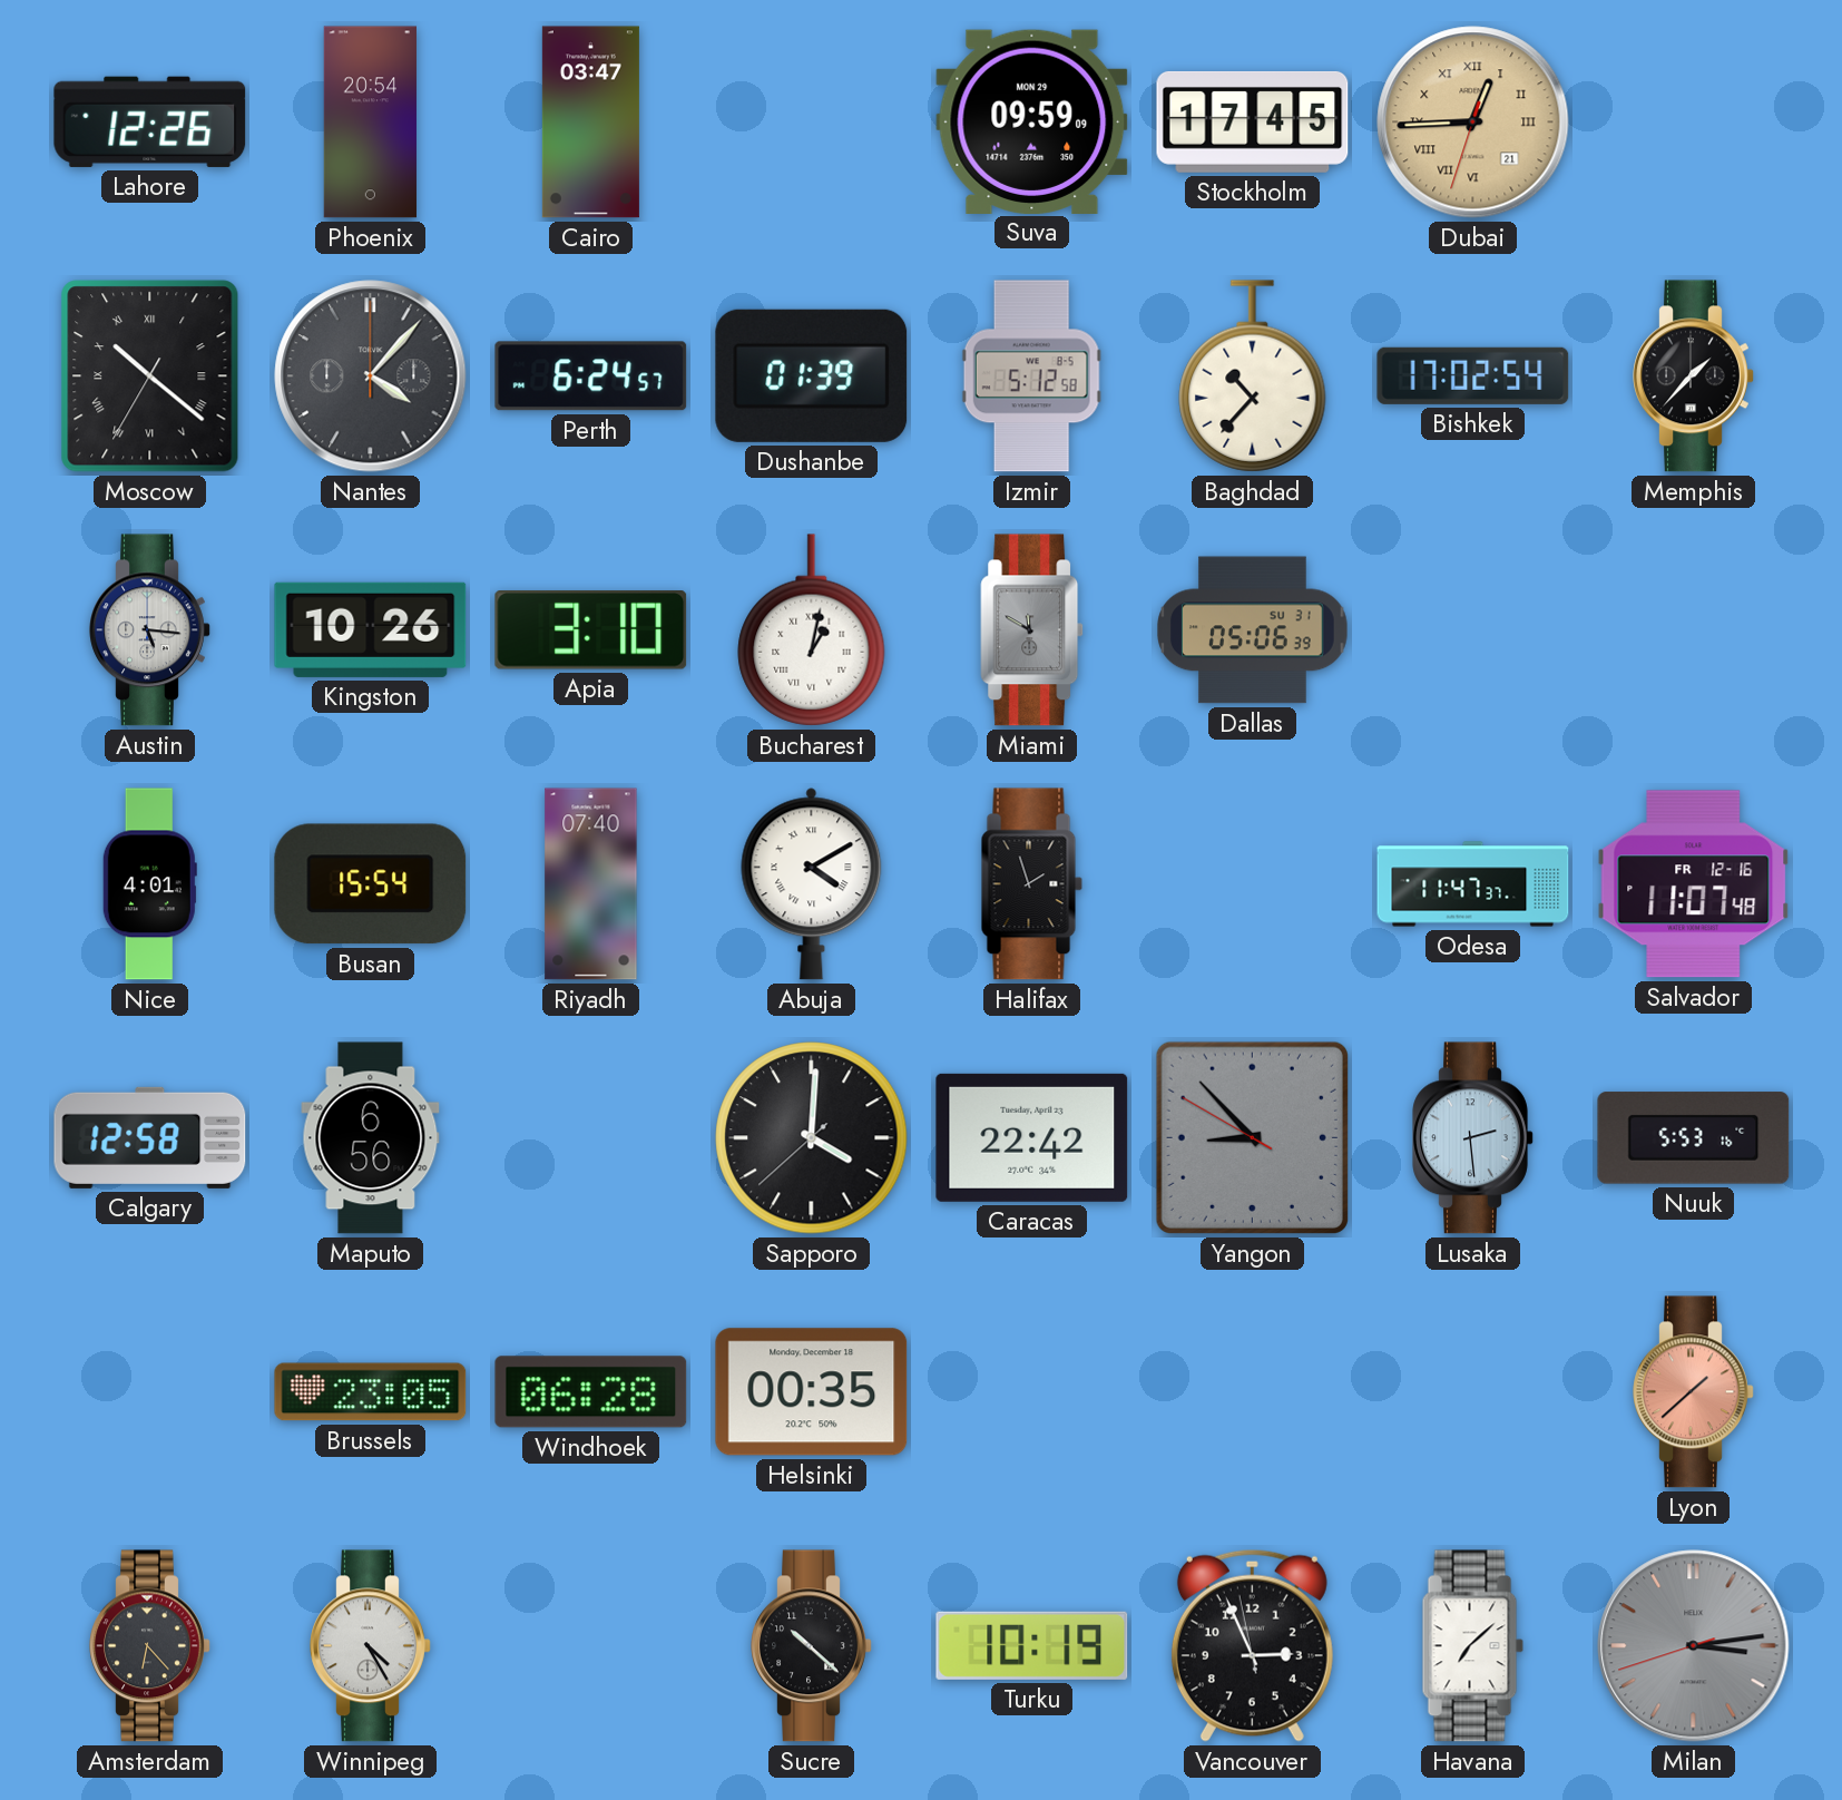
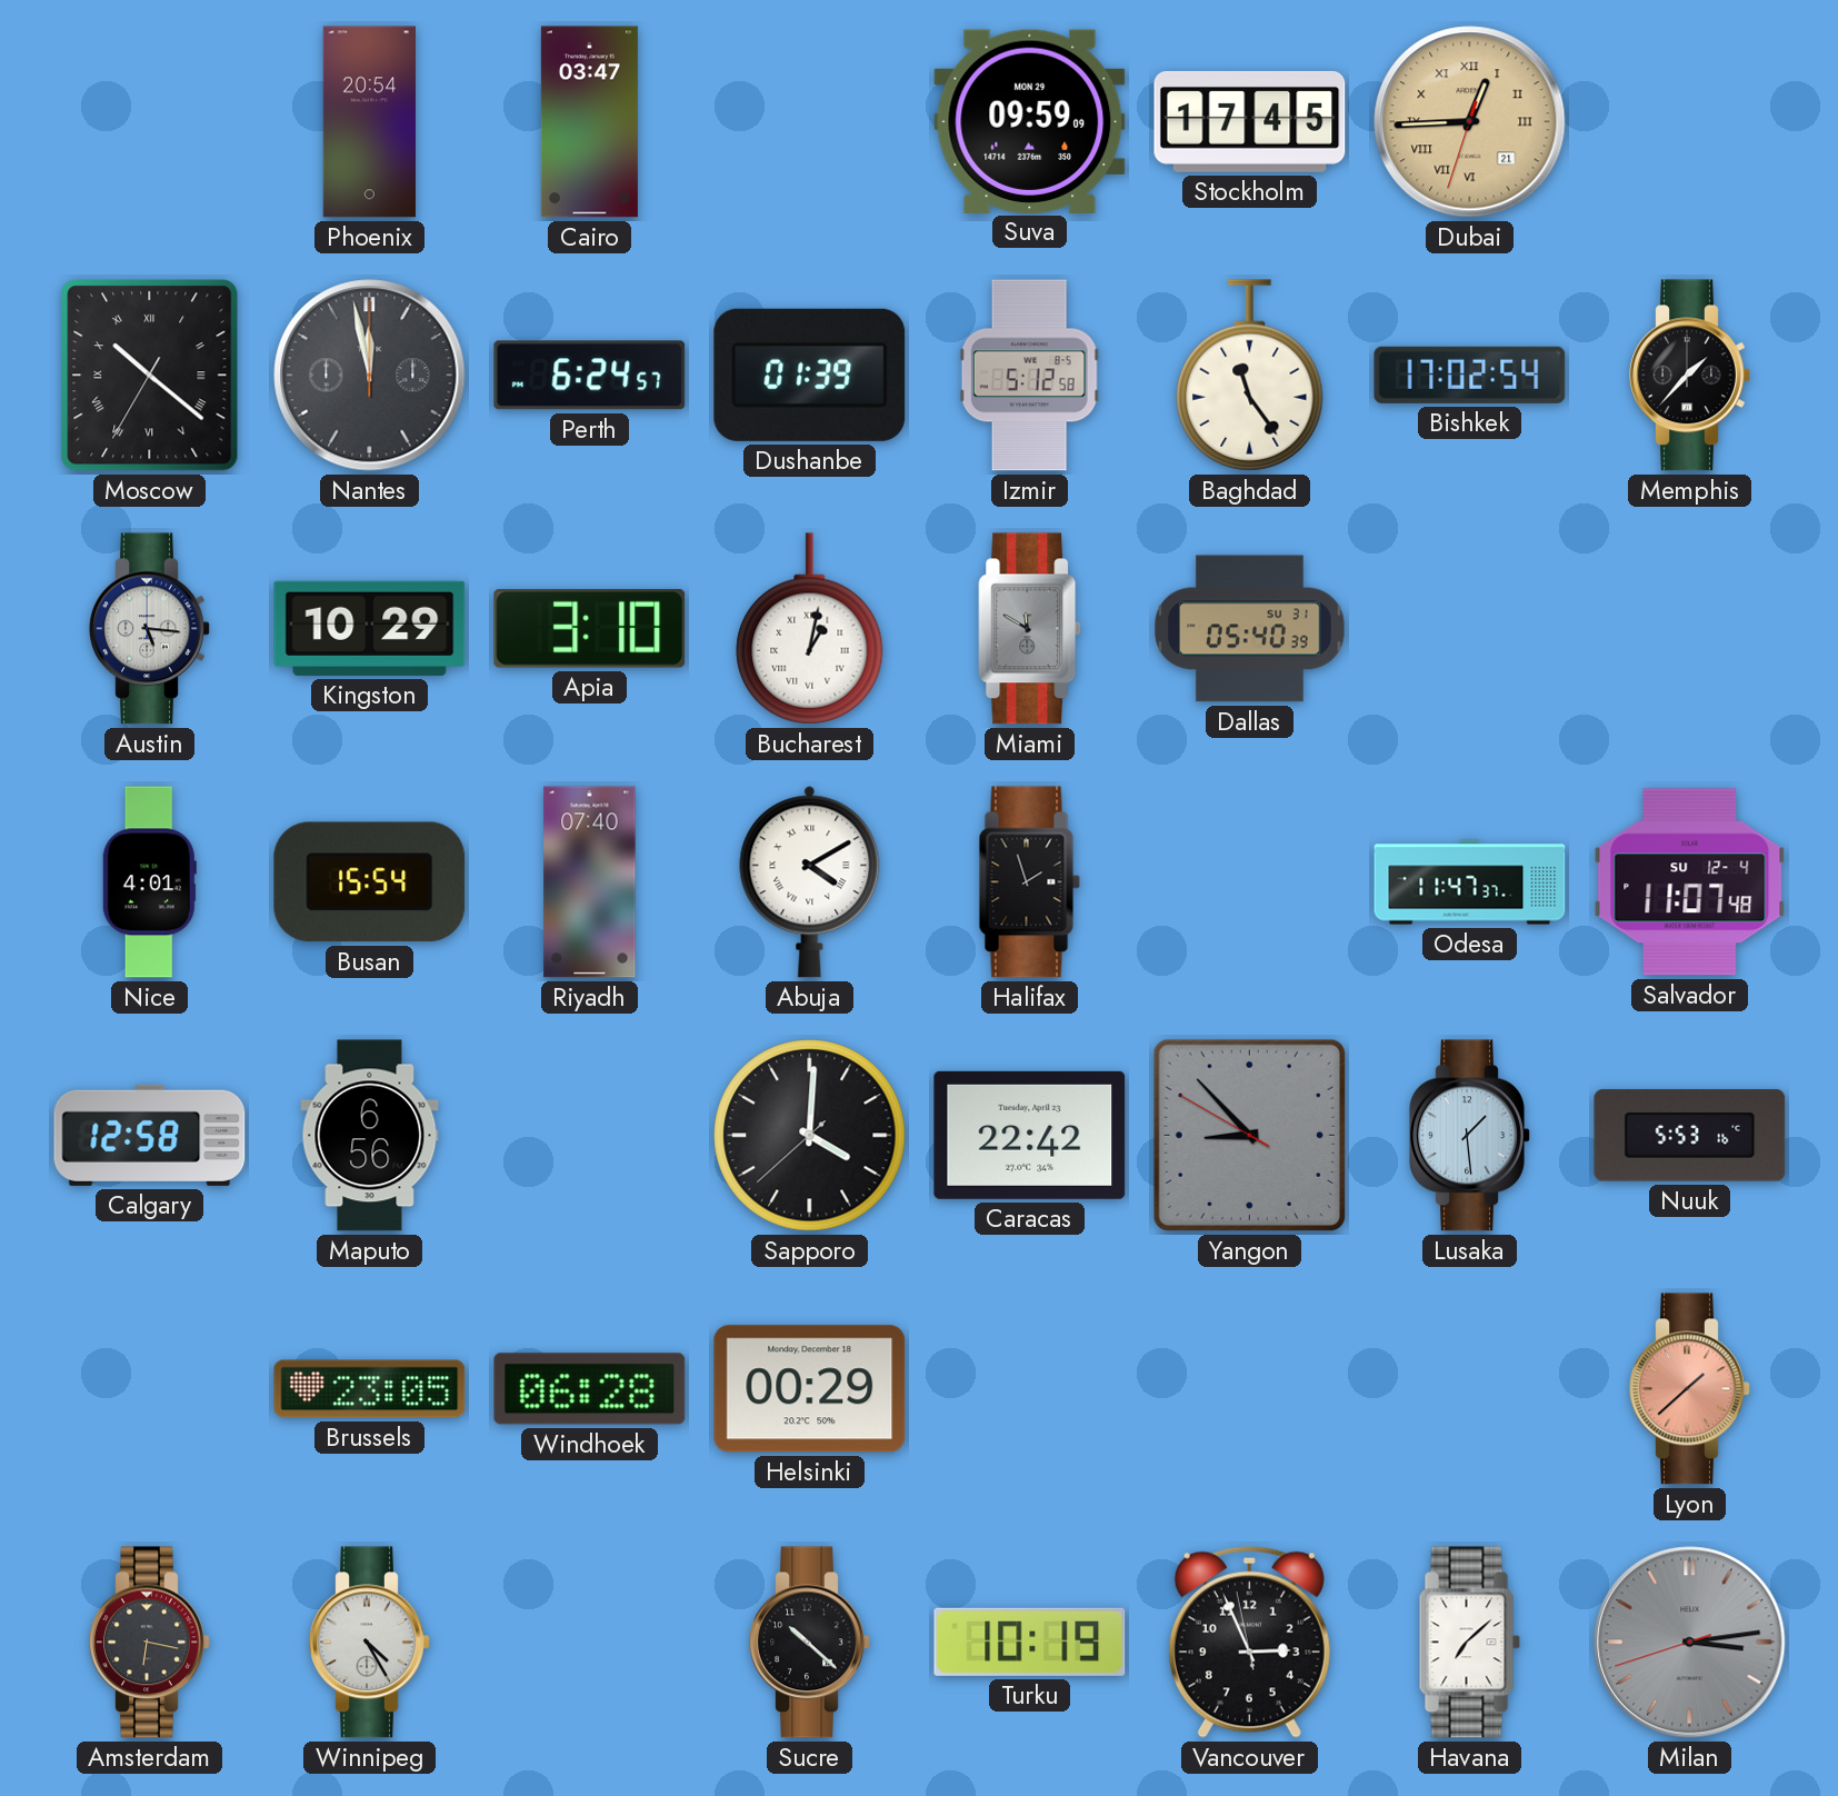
Lahore: 12:26 -> none
Nantes: 4:07 -> 11:58
Baghdad: 10:37 -> 11:24
Kingston: 10:26 -> 10:29
Dallas: 05:06 -> 05:40
Salvador date: FR 12-16 -> SU 12-4
Lusaka: 2:29 -> 1:29
Helsinki: 00:35 -> 00:29
Amsterdam: 6:23 -> 6:17
